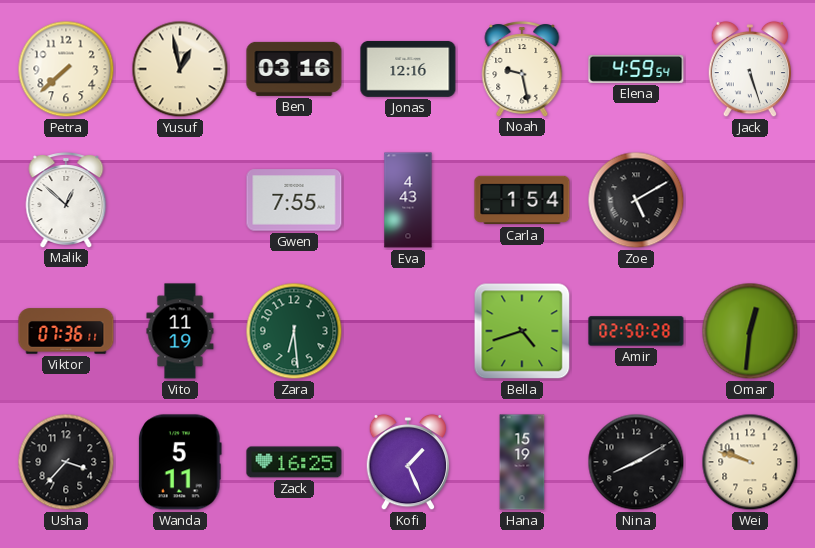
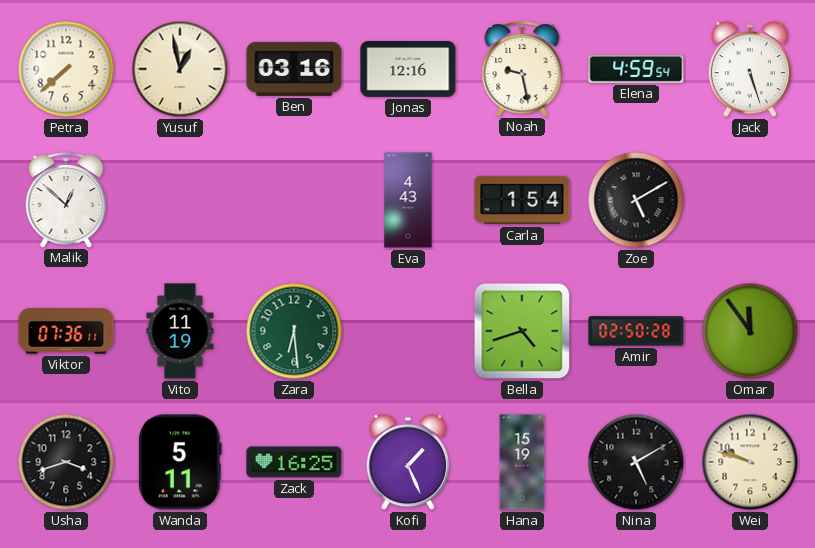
Gwen: 7:55 -> none
Omar: 12:31 -> 11:54
Usha: 3:37 -> 3:42
Nina: 8:10 -> 5:10
